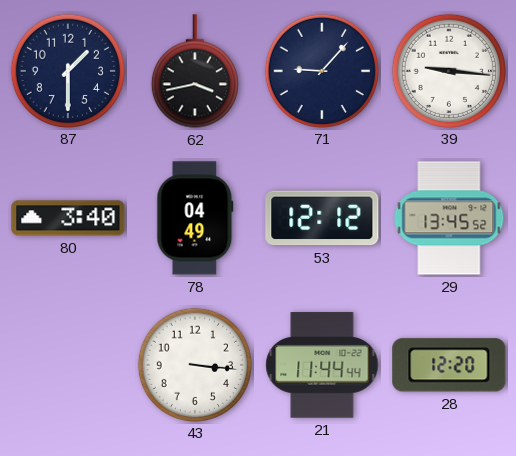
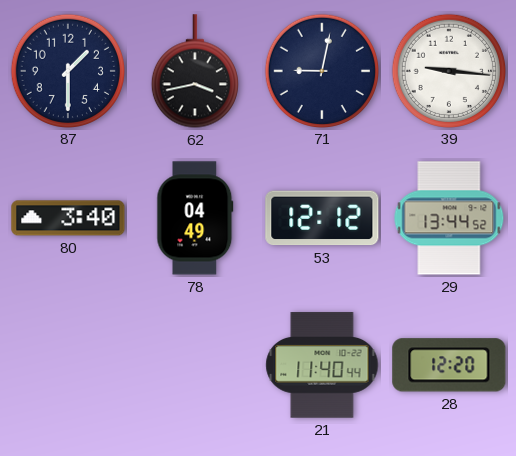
71: 9:07 -> 9:02
29: 13:45 -> 13:44
43: 3:16 -> none
21: 11:44 -> 11:40
